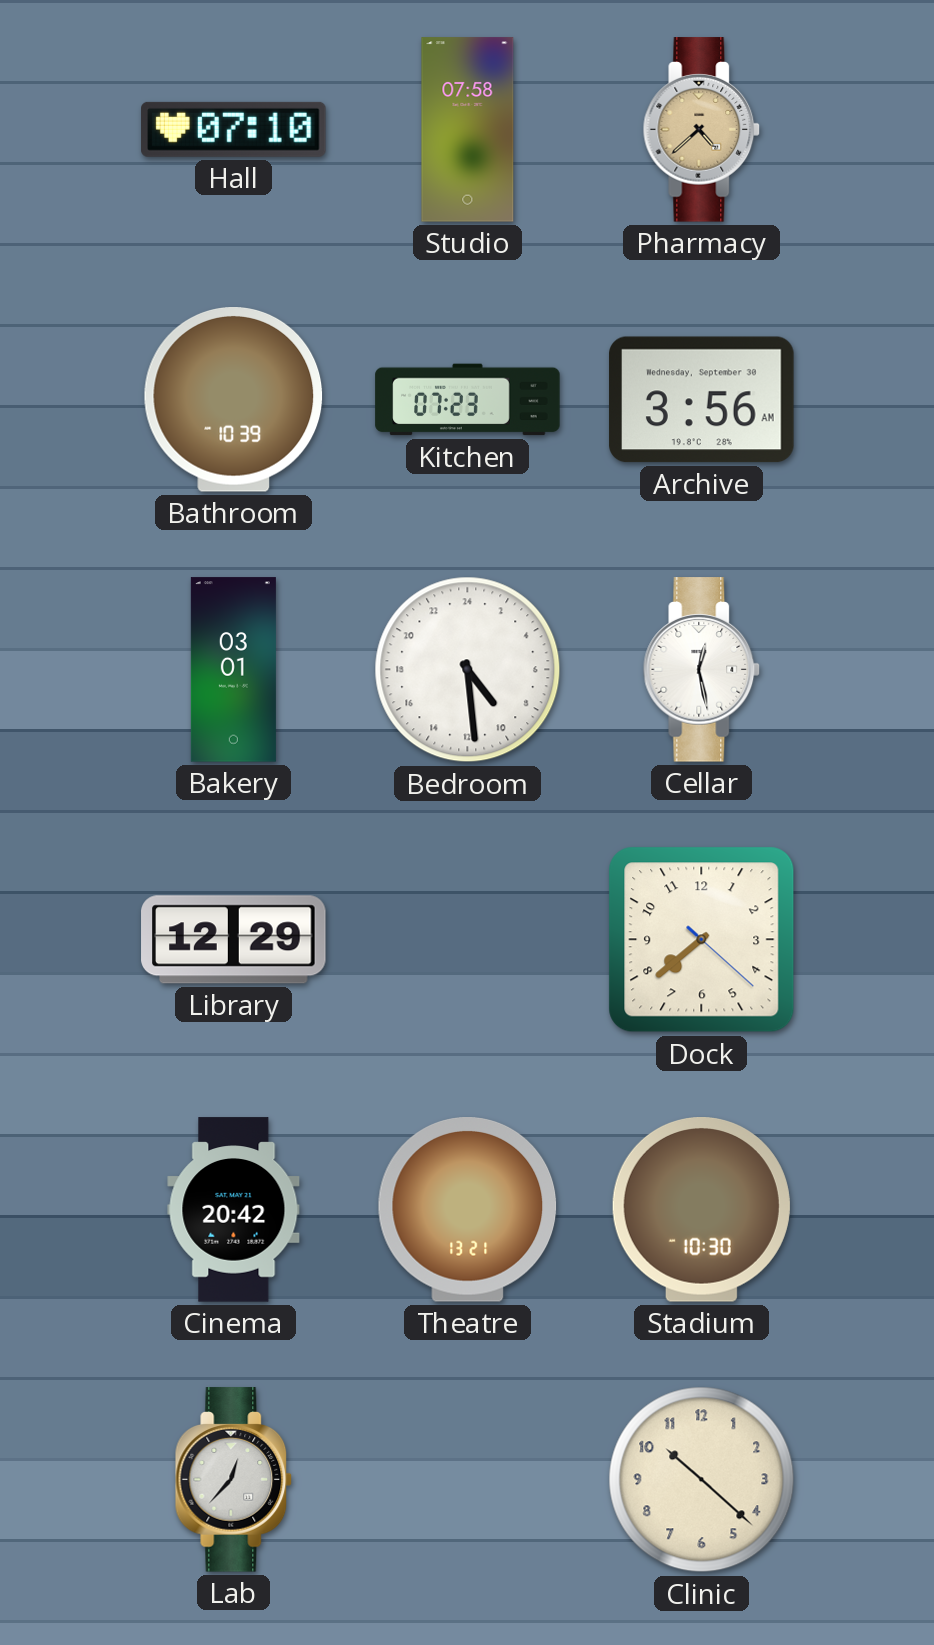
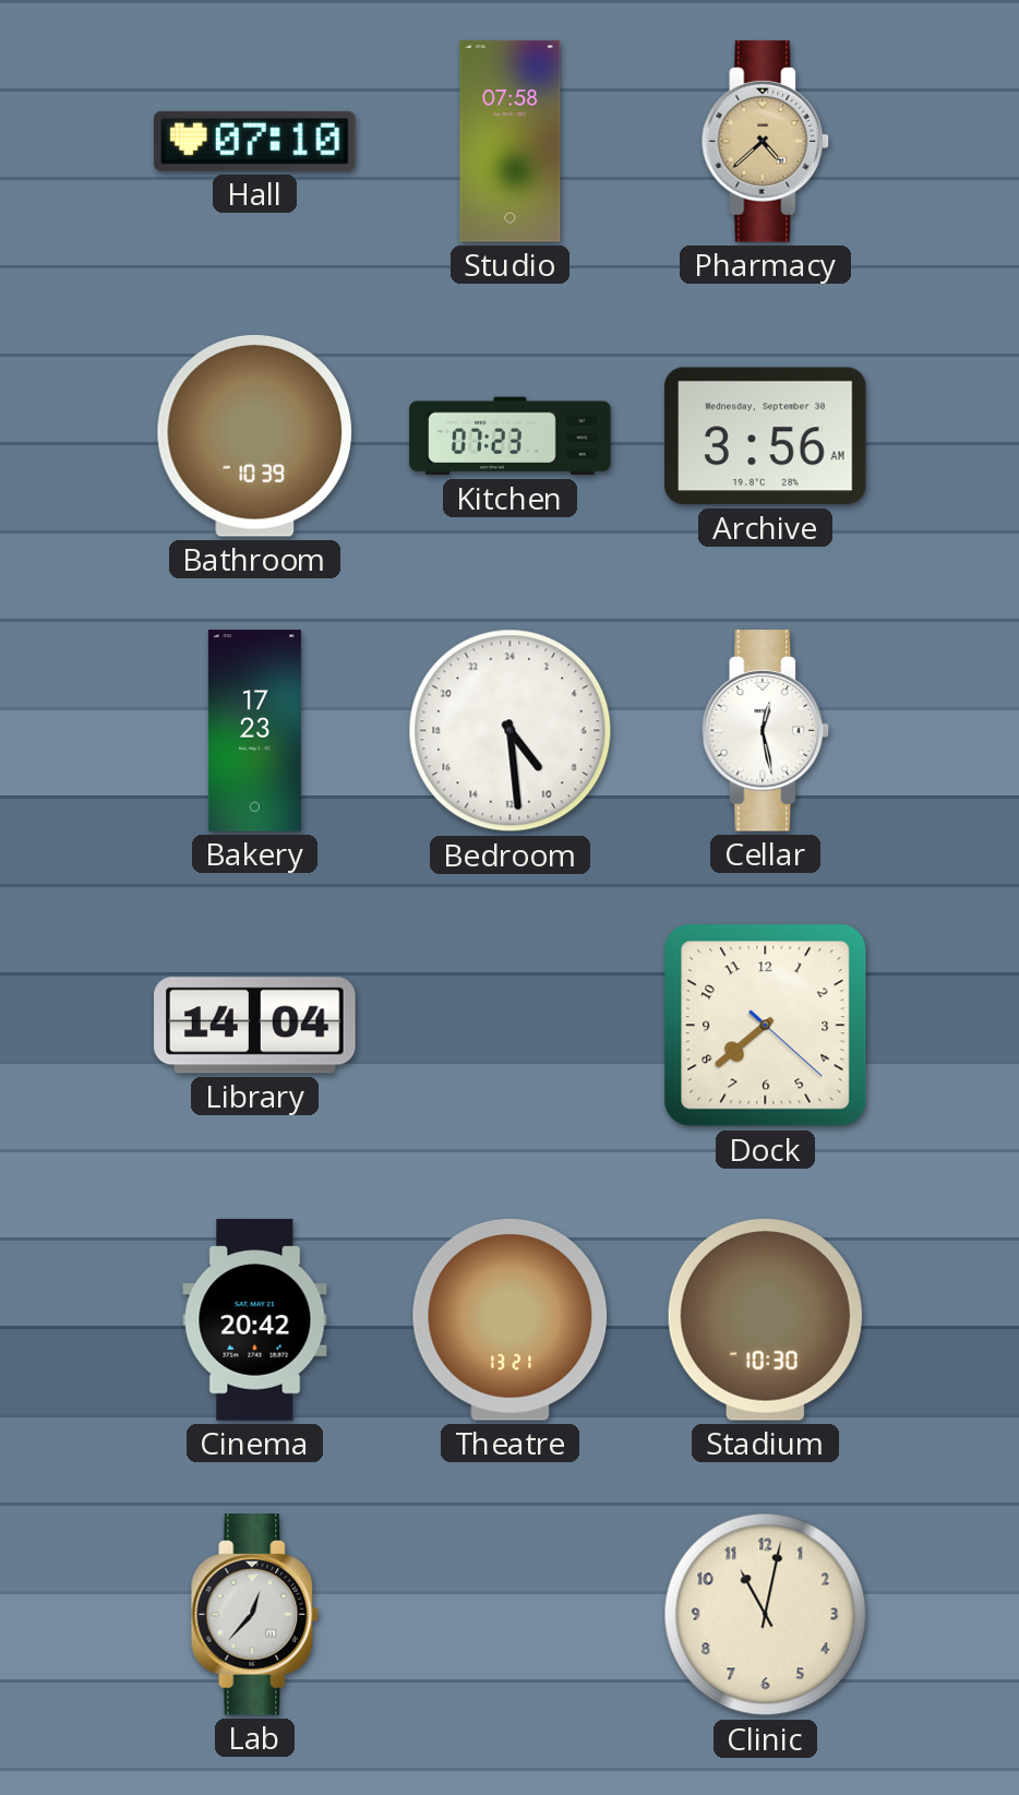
Bakery: 03:01 -> 17:23
Library: 12:29 -> 14:04
Clinic: 10:22 -> 11:02
